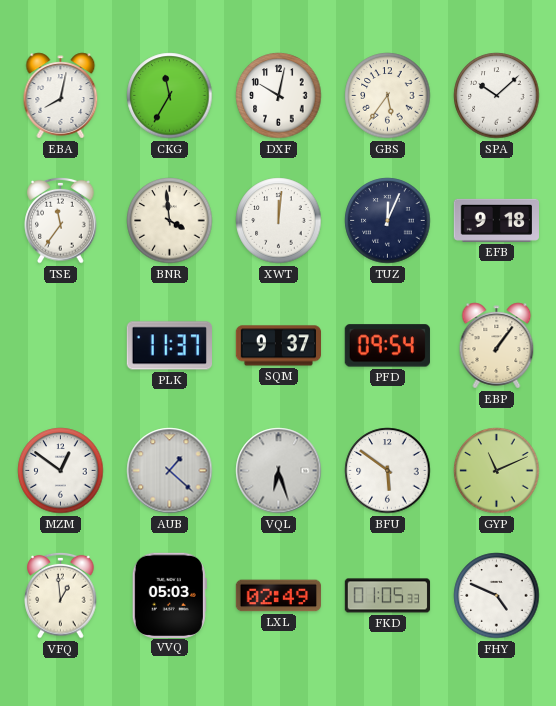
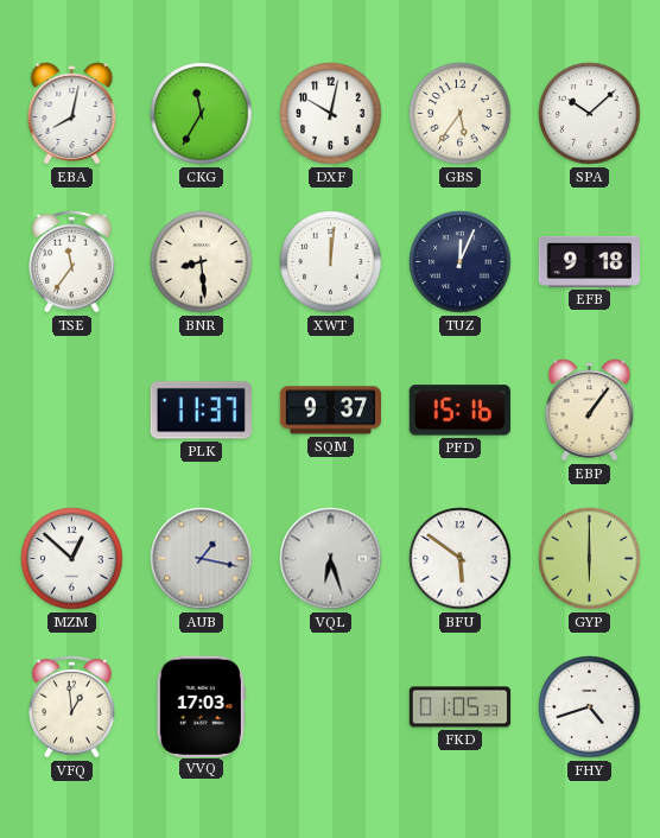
BNR: 3:59 -> 8:29
PFD: 09:54 -> 15:16
MZM: 12:51 -> 12:52
AUB: 1:22 -> 1:17
GYP: 11:11 -> 6:00
VVQ: 05:03 -> 17:03
LXL: 02:49 -> none
FHY: 4:49 -> 4:42
